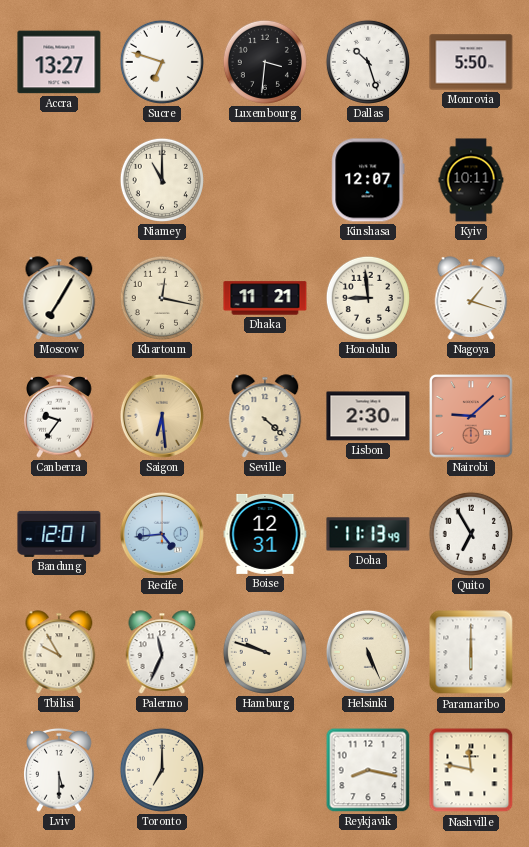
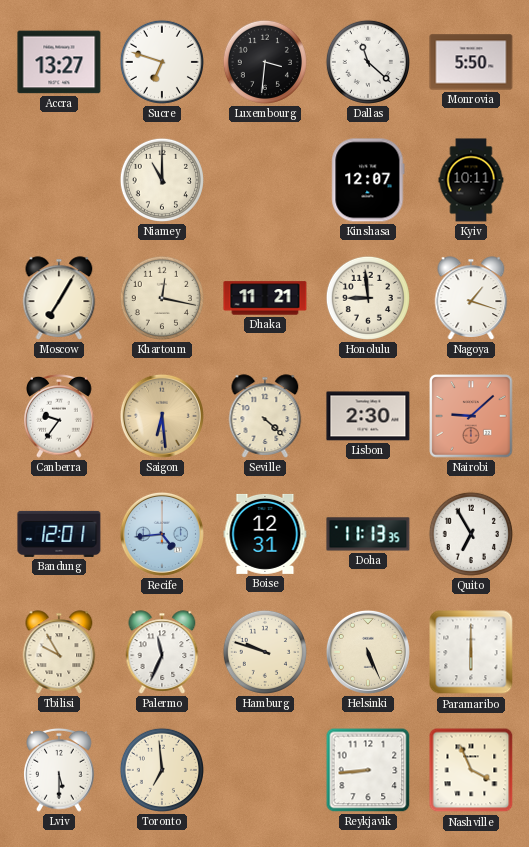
Dallas: 10:27 -> 11:22
Doha: 11:13:49 -> 11:13:35
Toronto: 7:00 -> 6:59
Reykjavik: 8:17 -> 8:44
Nashville: 11:47 -> 3:56
